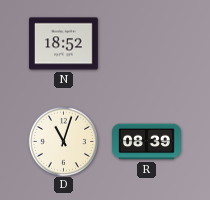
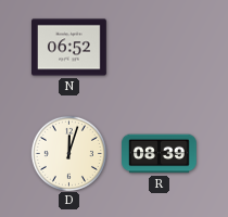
N: 18:52 -> 06:52
D: 11:03 -> 12:03
